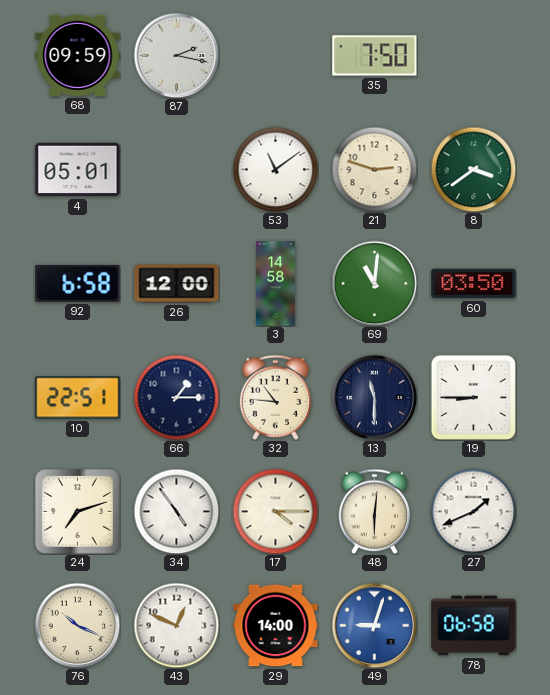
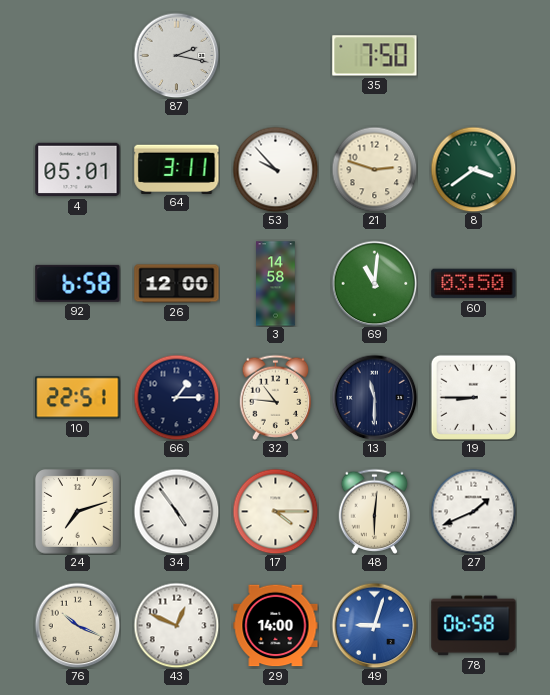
68: 09:59 -> none
64: none -> 3:11
53: 11:09 -> 9:53
